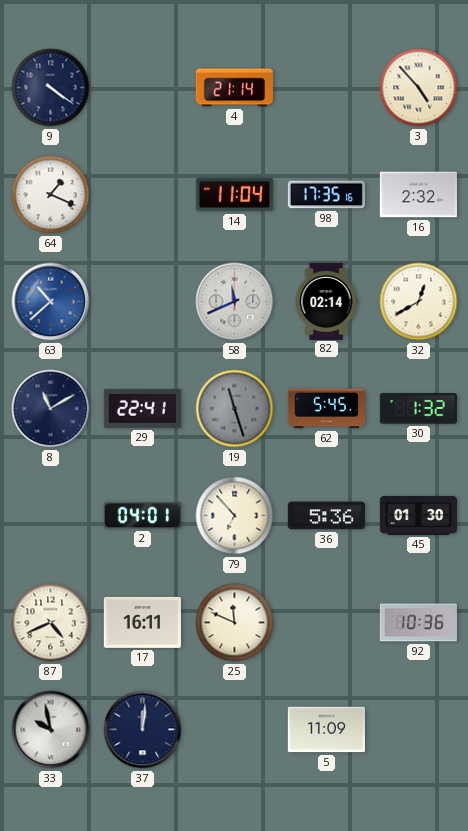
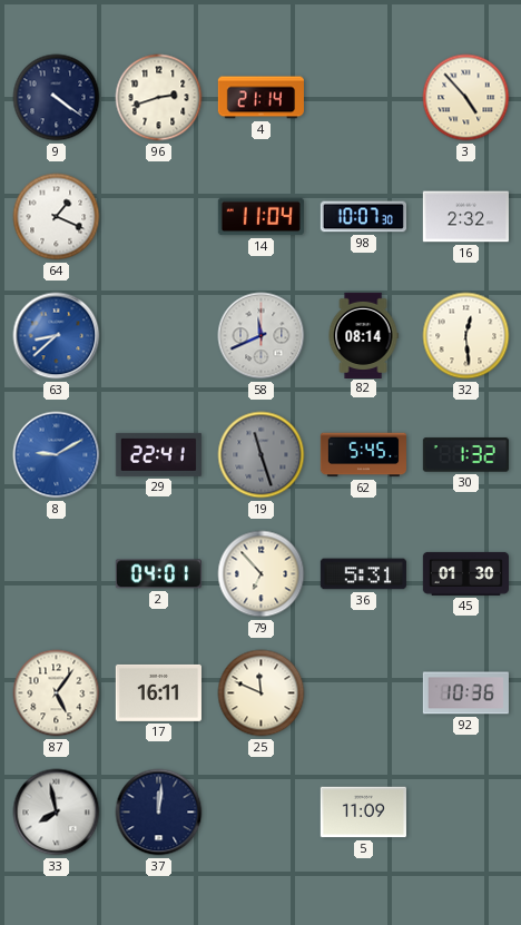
96: none -> 2:42
98: 17:35 -> 10:07
63: 10:38 -> 8:38
82: 02:14 -> 08:14
32: 12:40 -> 12:29
8: 11:10 -> 9:10
8 dial: navy -> blue
36: 5:36 -> 5:31
87: 4:41 -> 5:06
33: 9:58 -> 7:58
